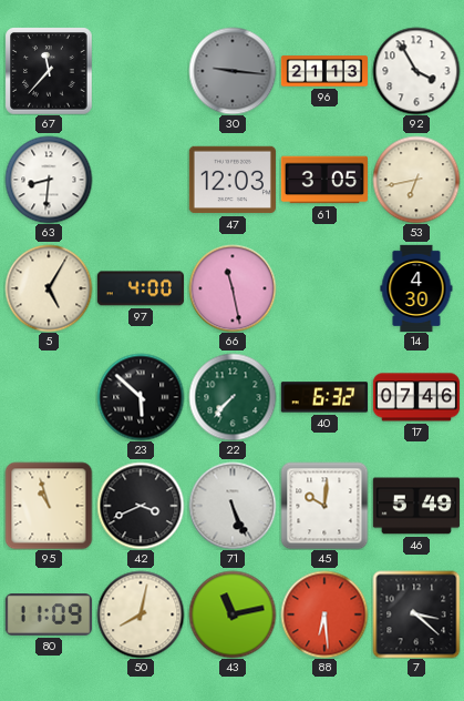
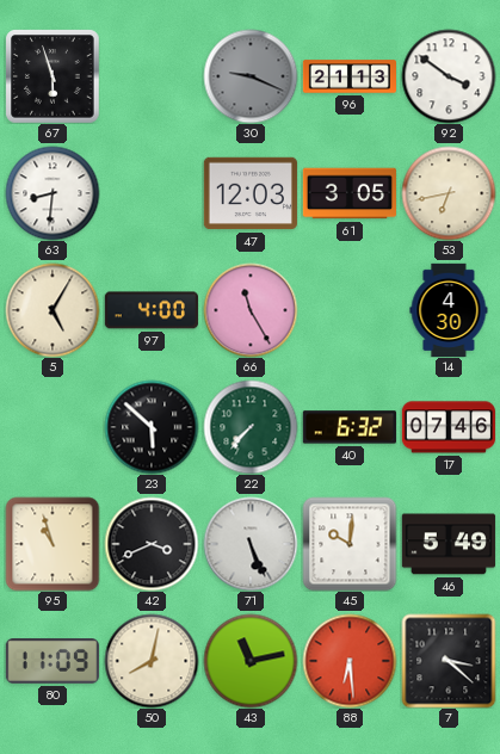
67: 11:37 -> 5:57
30: 9:16 -> 9:19
92: 3:55 -> 3:51
66: 11:28 -> 11:25
